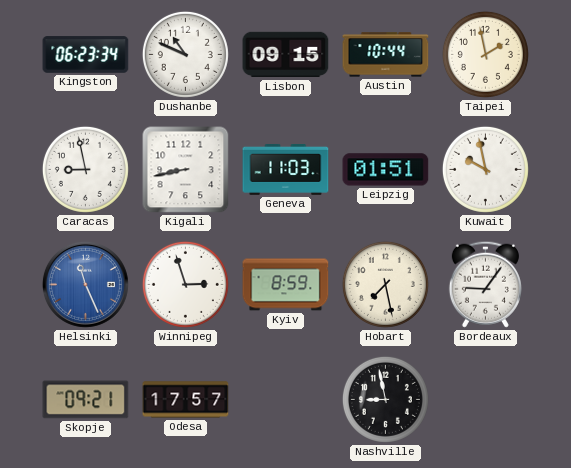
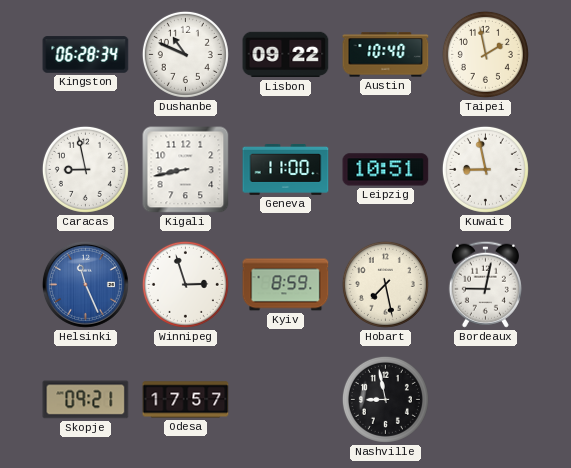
Kingston: 06:23 -> 06:28
Lisbon: 09:15 -> 09:22
Austin: 10:44 -> 10:40
Geneva: 11:03 -> 11:00
Leipzig: 01:51 -> 10:51
Kuwait: 9:58 -> 8:58
Bordeaux: 9:06 -> 9:02
